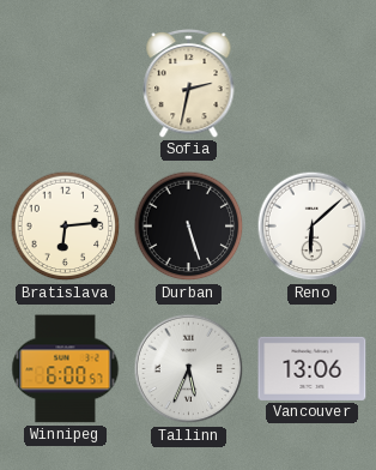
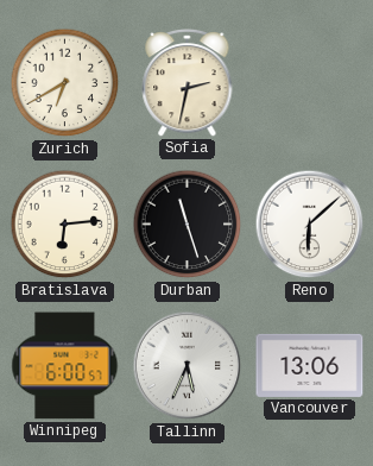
Zurich: none -> 6:40
Durban: 5:27 -> 11:27
